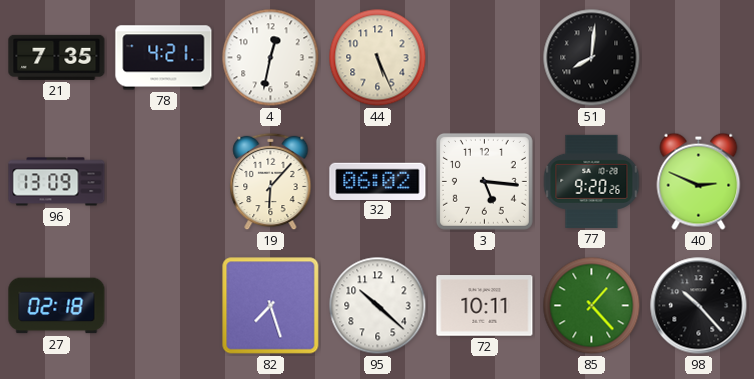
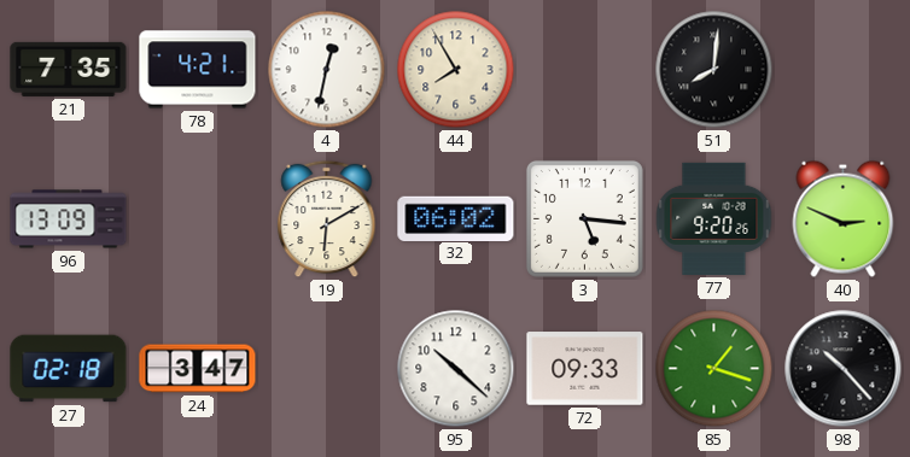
44: 5:26 -> 7:55
19: 6:07 -> 6:10
24: none -> 3:47
82: 7:27 -> none
72: 10:11 -> 09:33
85: 1:23 -> 1:18
